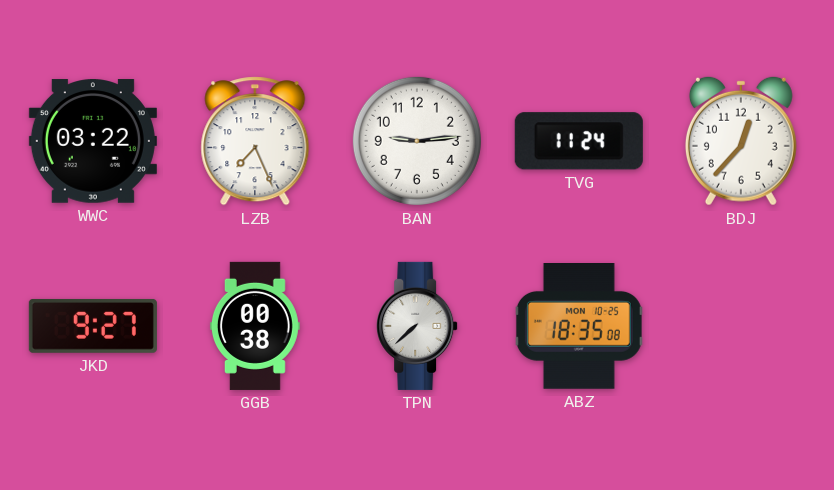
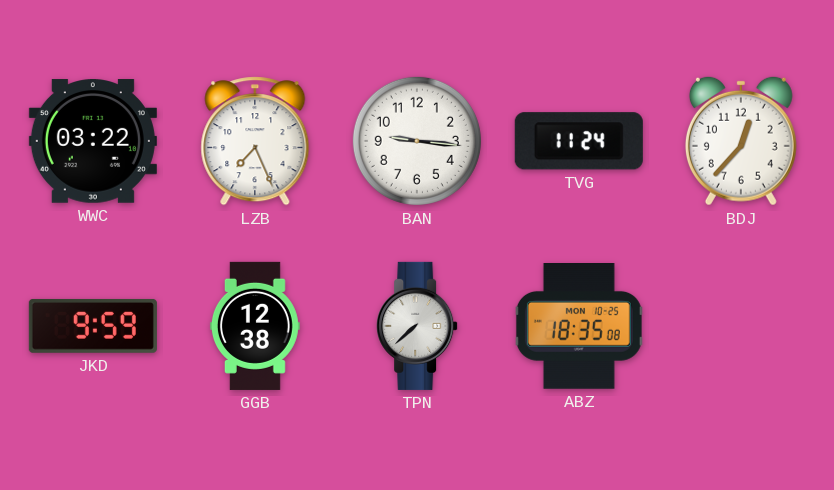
BAN: 9:14 -> 9:16
JKD: 9:27 -> 9:59
GGB: 00:38 -> 12:38
